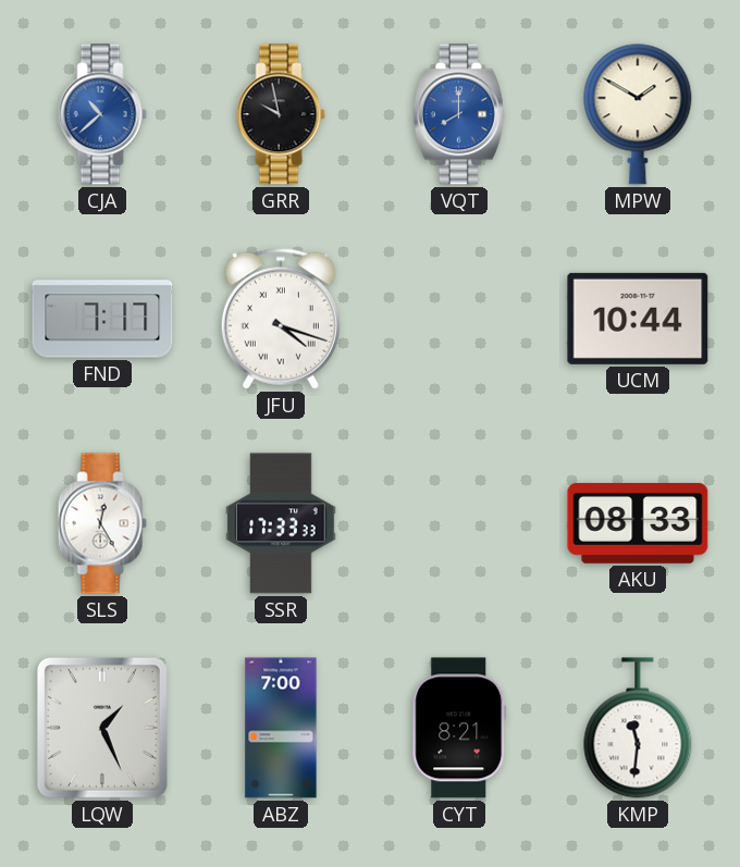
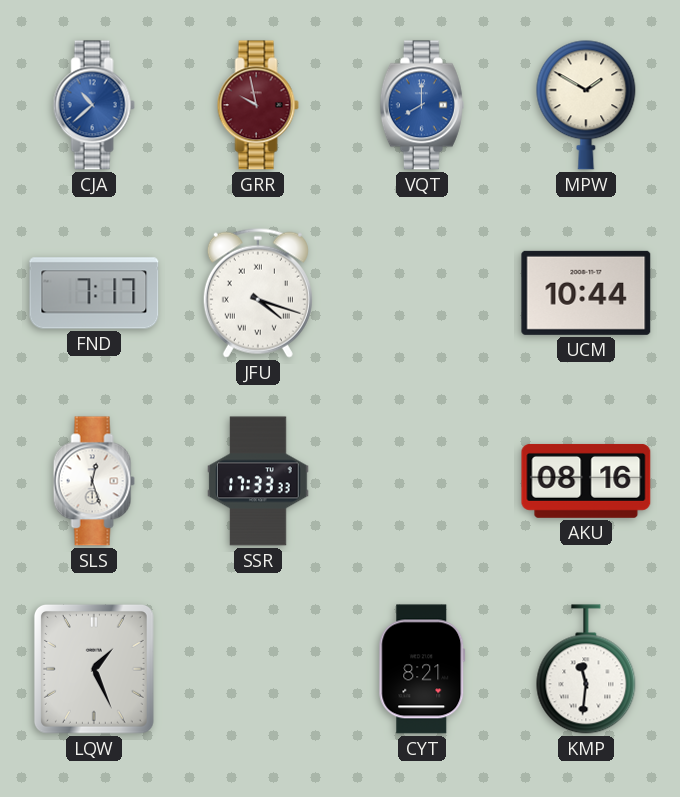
GRR dial: black -> burgundy
SLS: 12:25 -> 12:27
AKU: 08:33 -> 08:16
ABZ: 7:00 -> none
